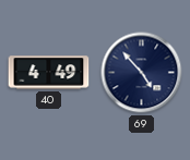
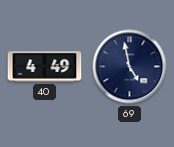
69: 4:53 -> 4:58
